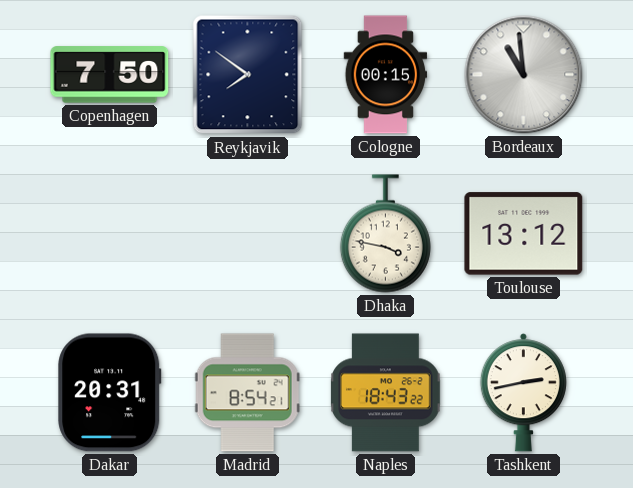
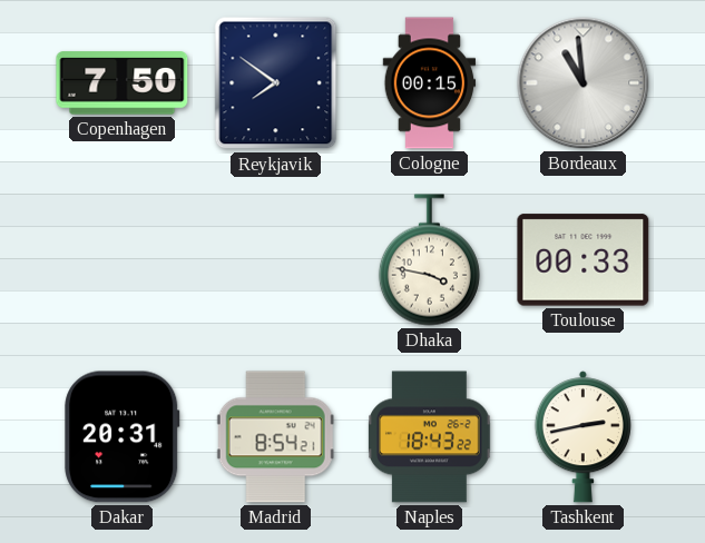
Toulouse: 13:12 -> 00:33
